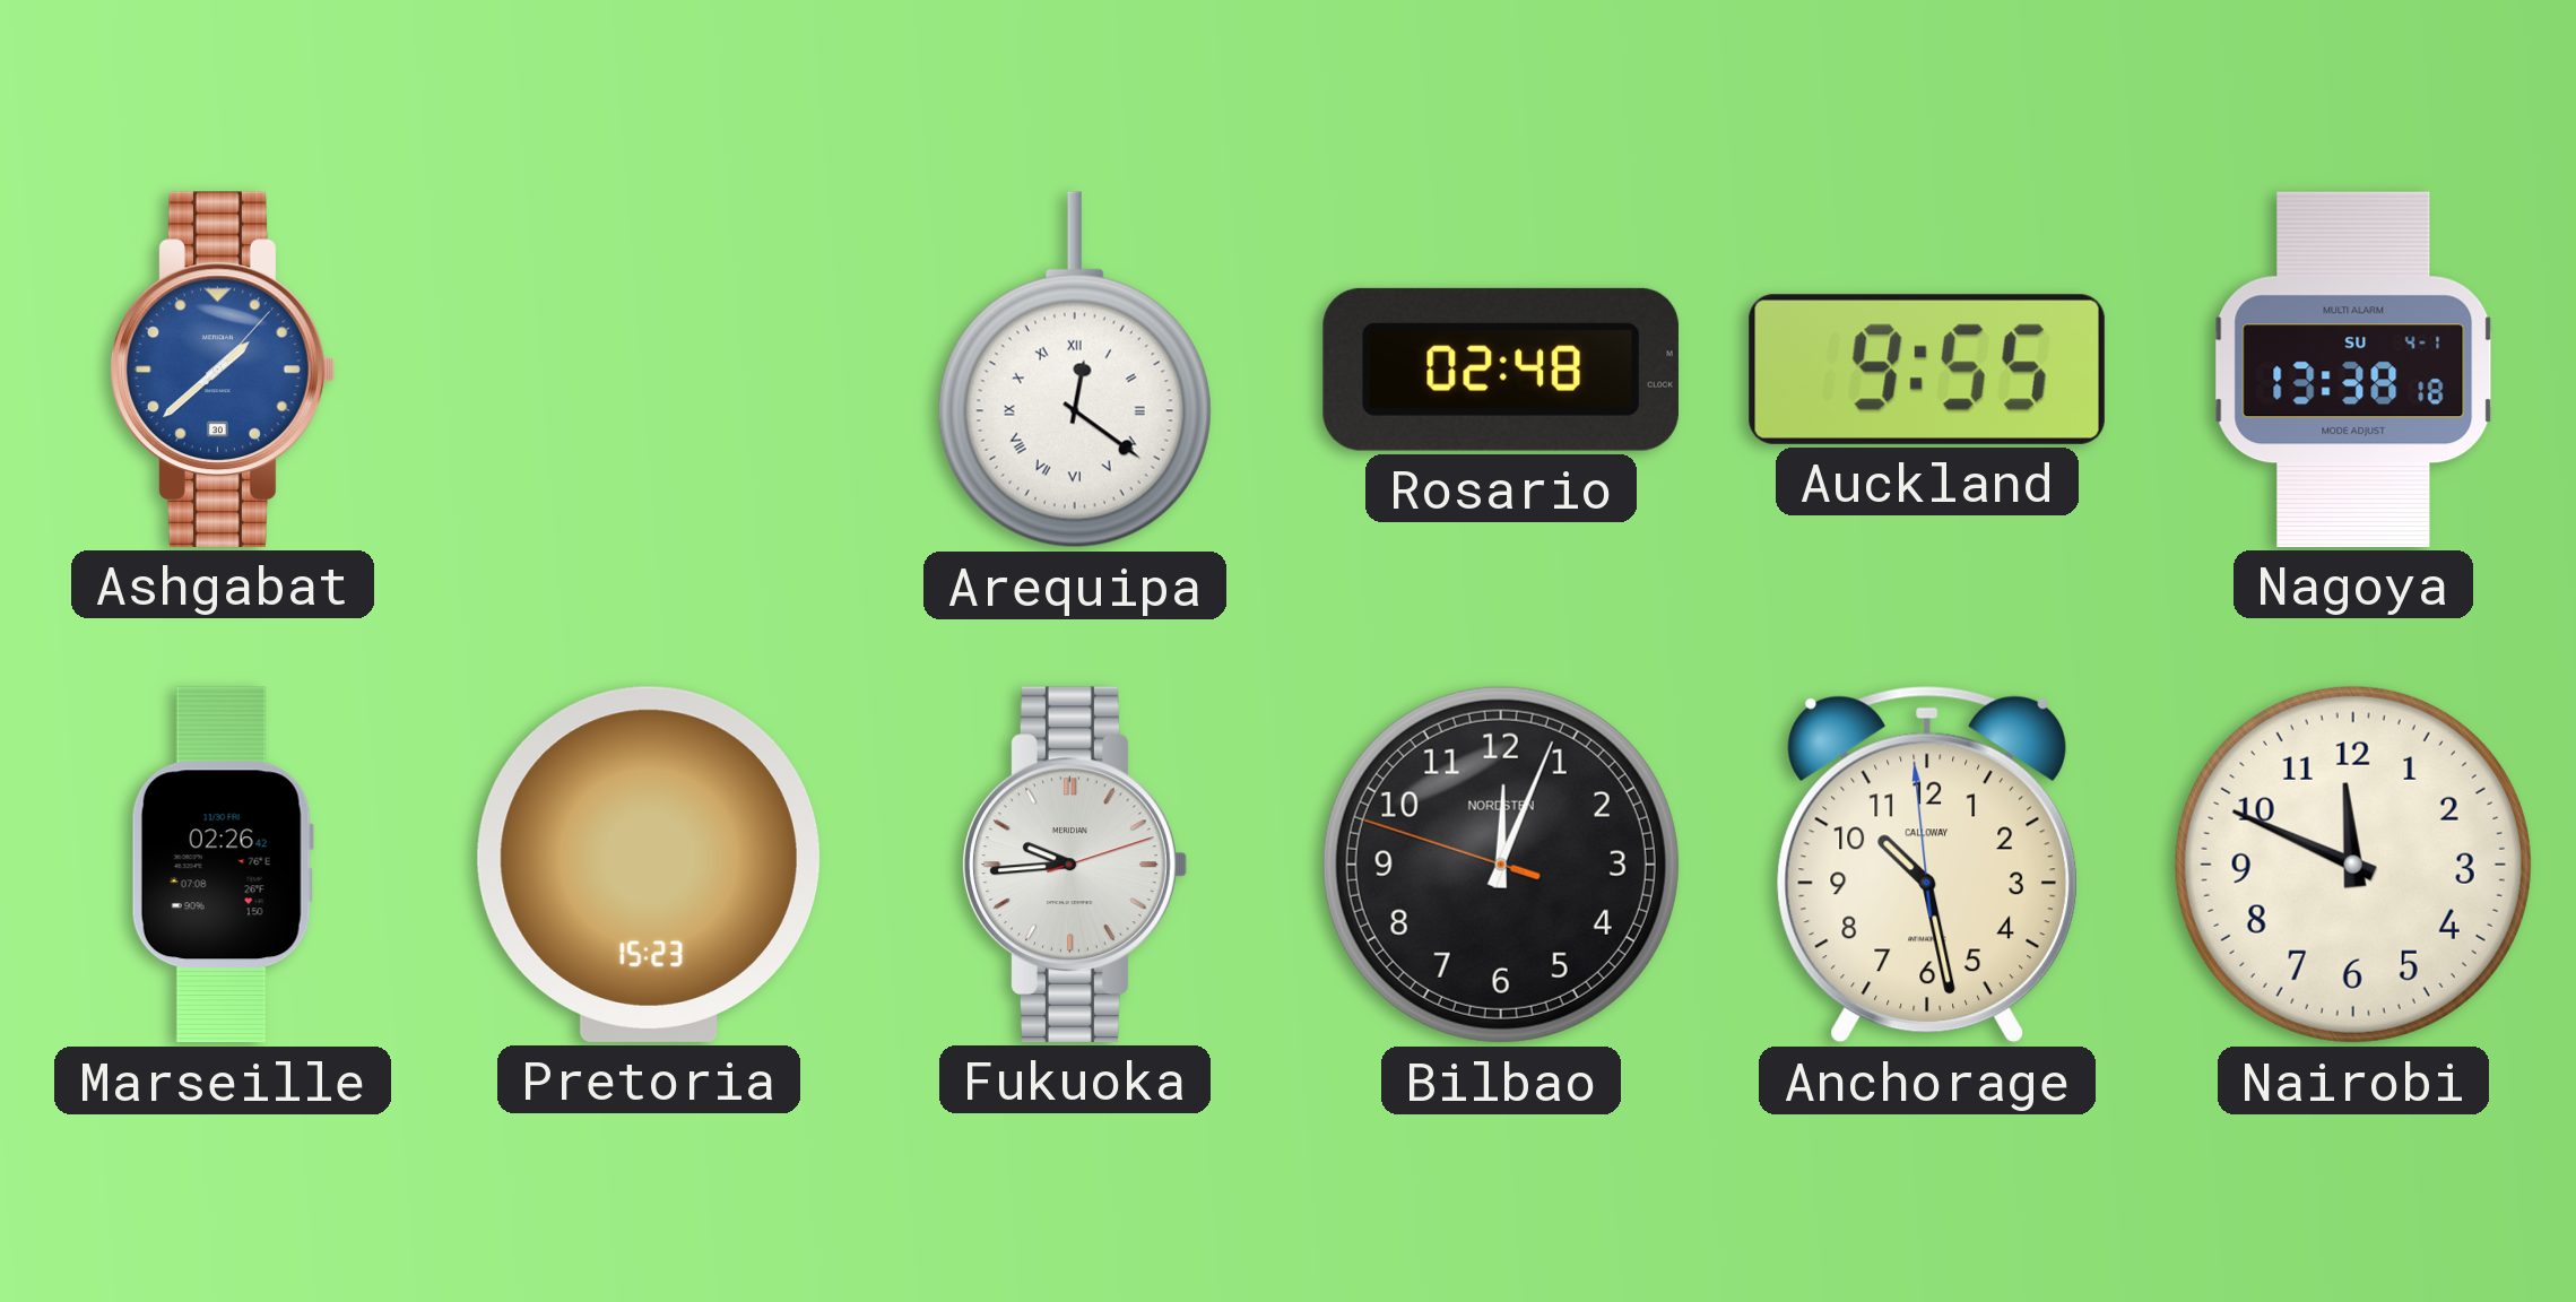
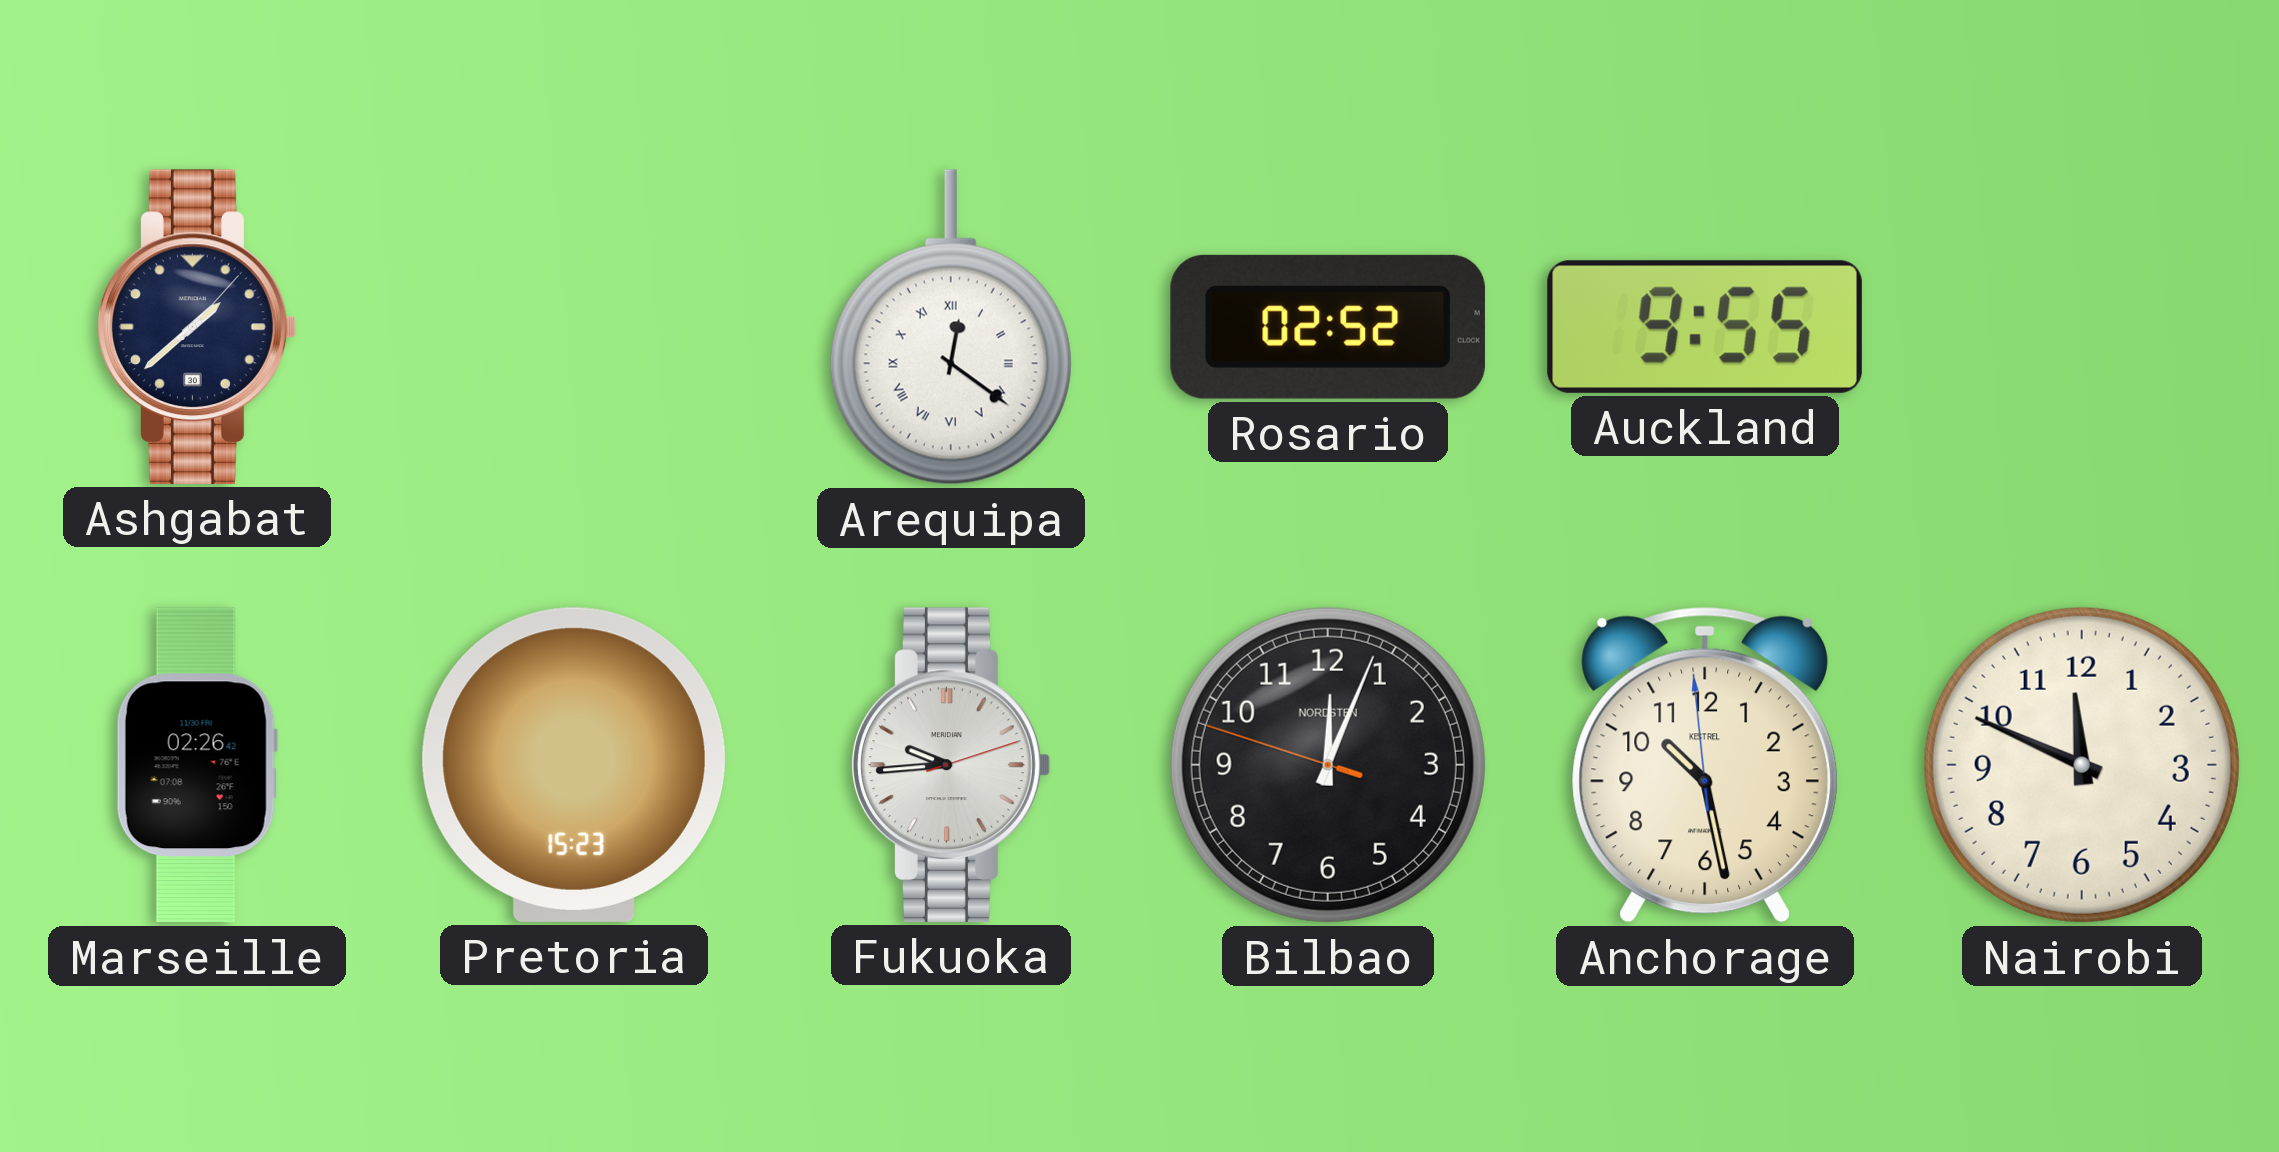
Ashgabat dial: blue -> navy
Rosario: 02:48 -> 02:52
Nagoya: 13:38 -> none
Anchorage brand: CALLOWAY -> KESTREL
